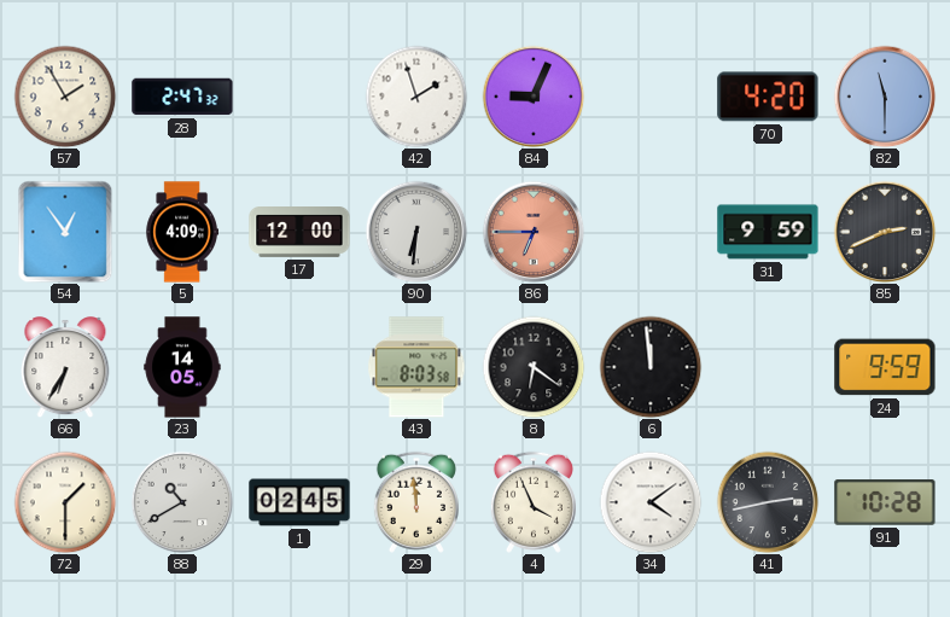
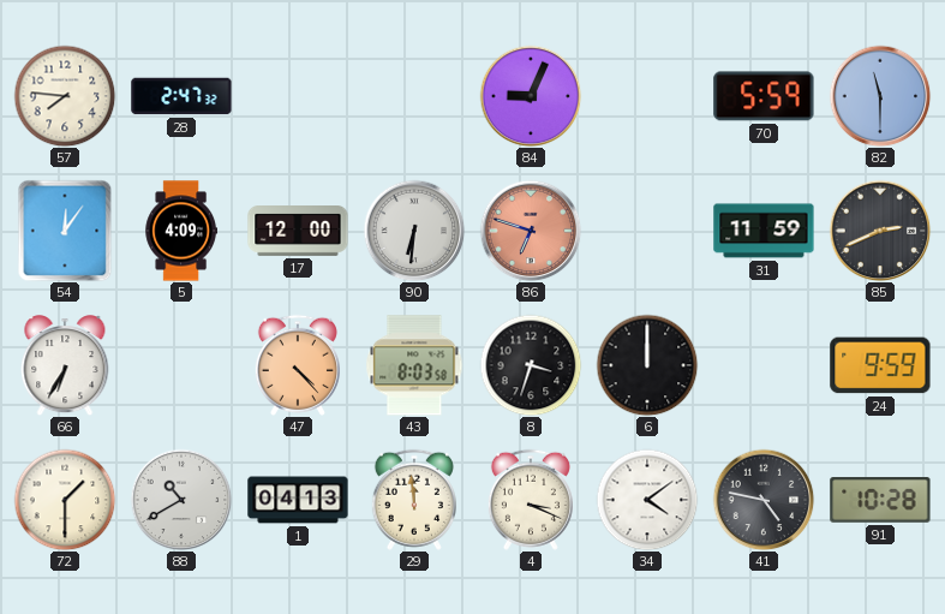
57: 1:55 -> 7:46
42: 1:57 -> none
70: 4:20 -> 5:59
54: 12:54 -> 12:06
86: 6:45 -> 6:48
31: 9:59 -> 11:59
23: 14:05 -> none
47: none -> 4:23
8: 6:21 -> 3:33
6: 11:59 -> 12:00
1: 02:45 -> 04:13
4: 3:56 -> 3:19
41: 2:43 -> 4:47
